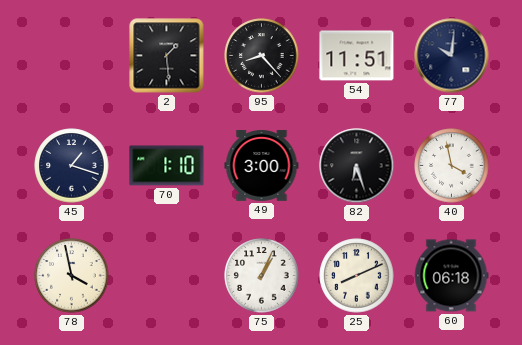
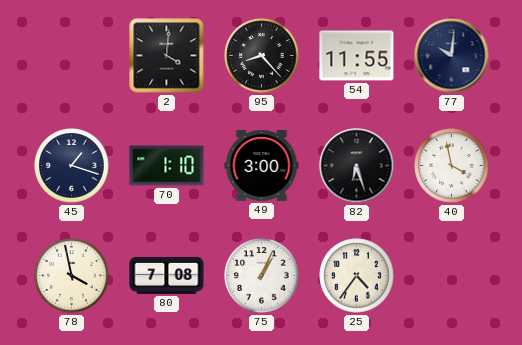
2: 1:29 -> 4:01
54: 11:51 -> 11:55
80: none -> 7:08
25: 8:11 -> 4:36
60: 06:18 -> none
